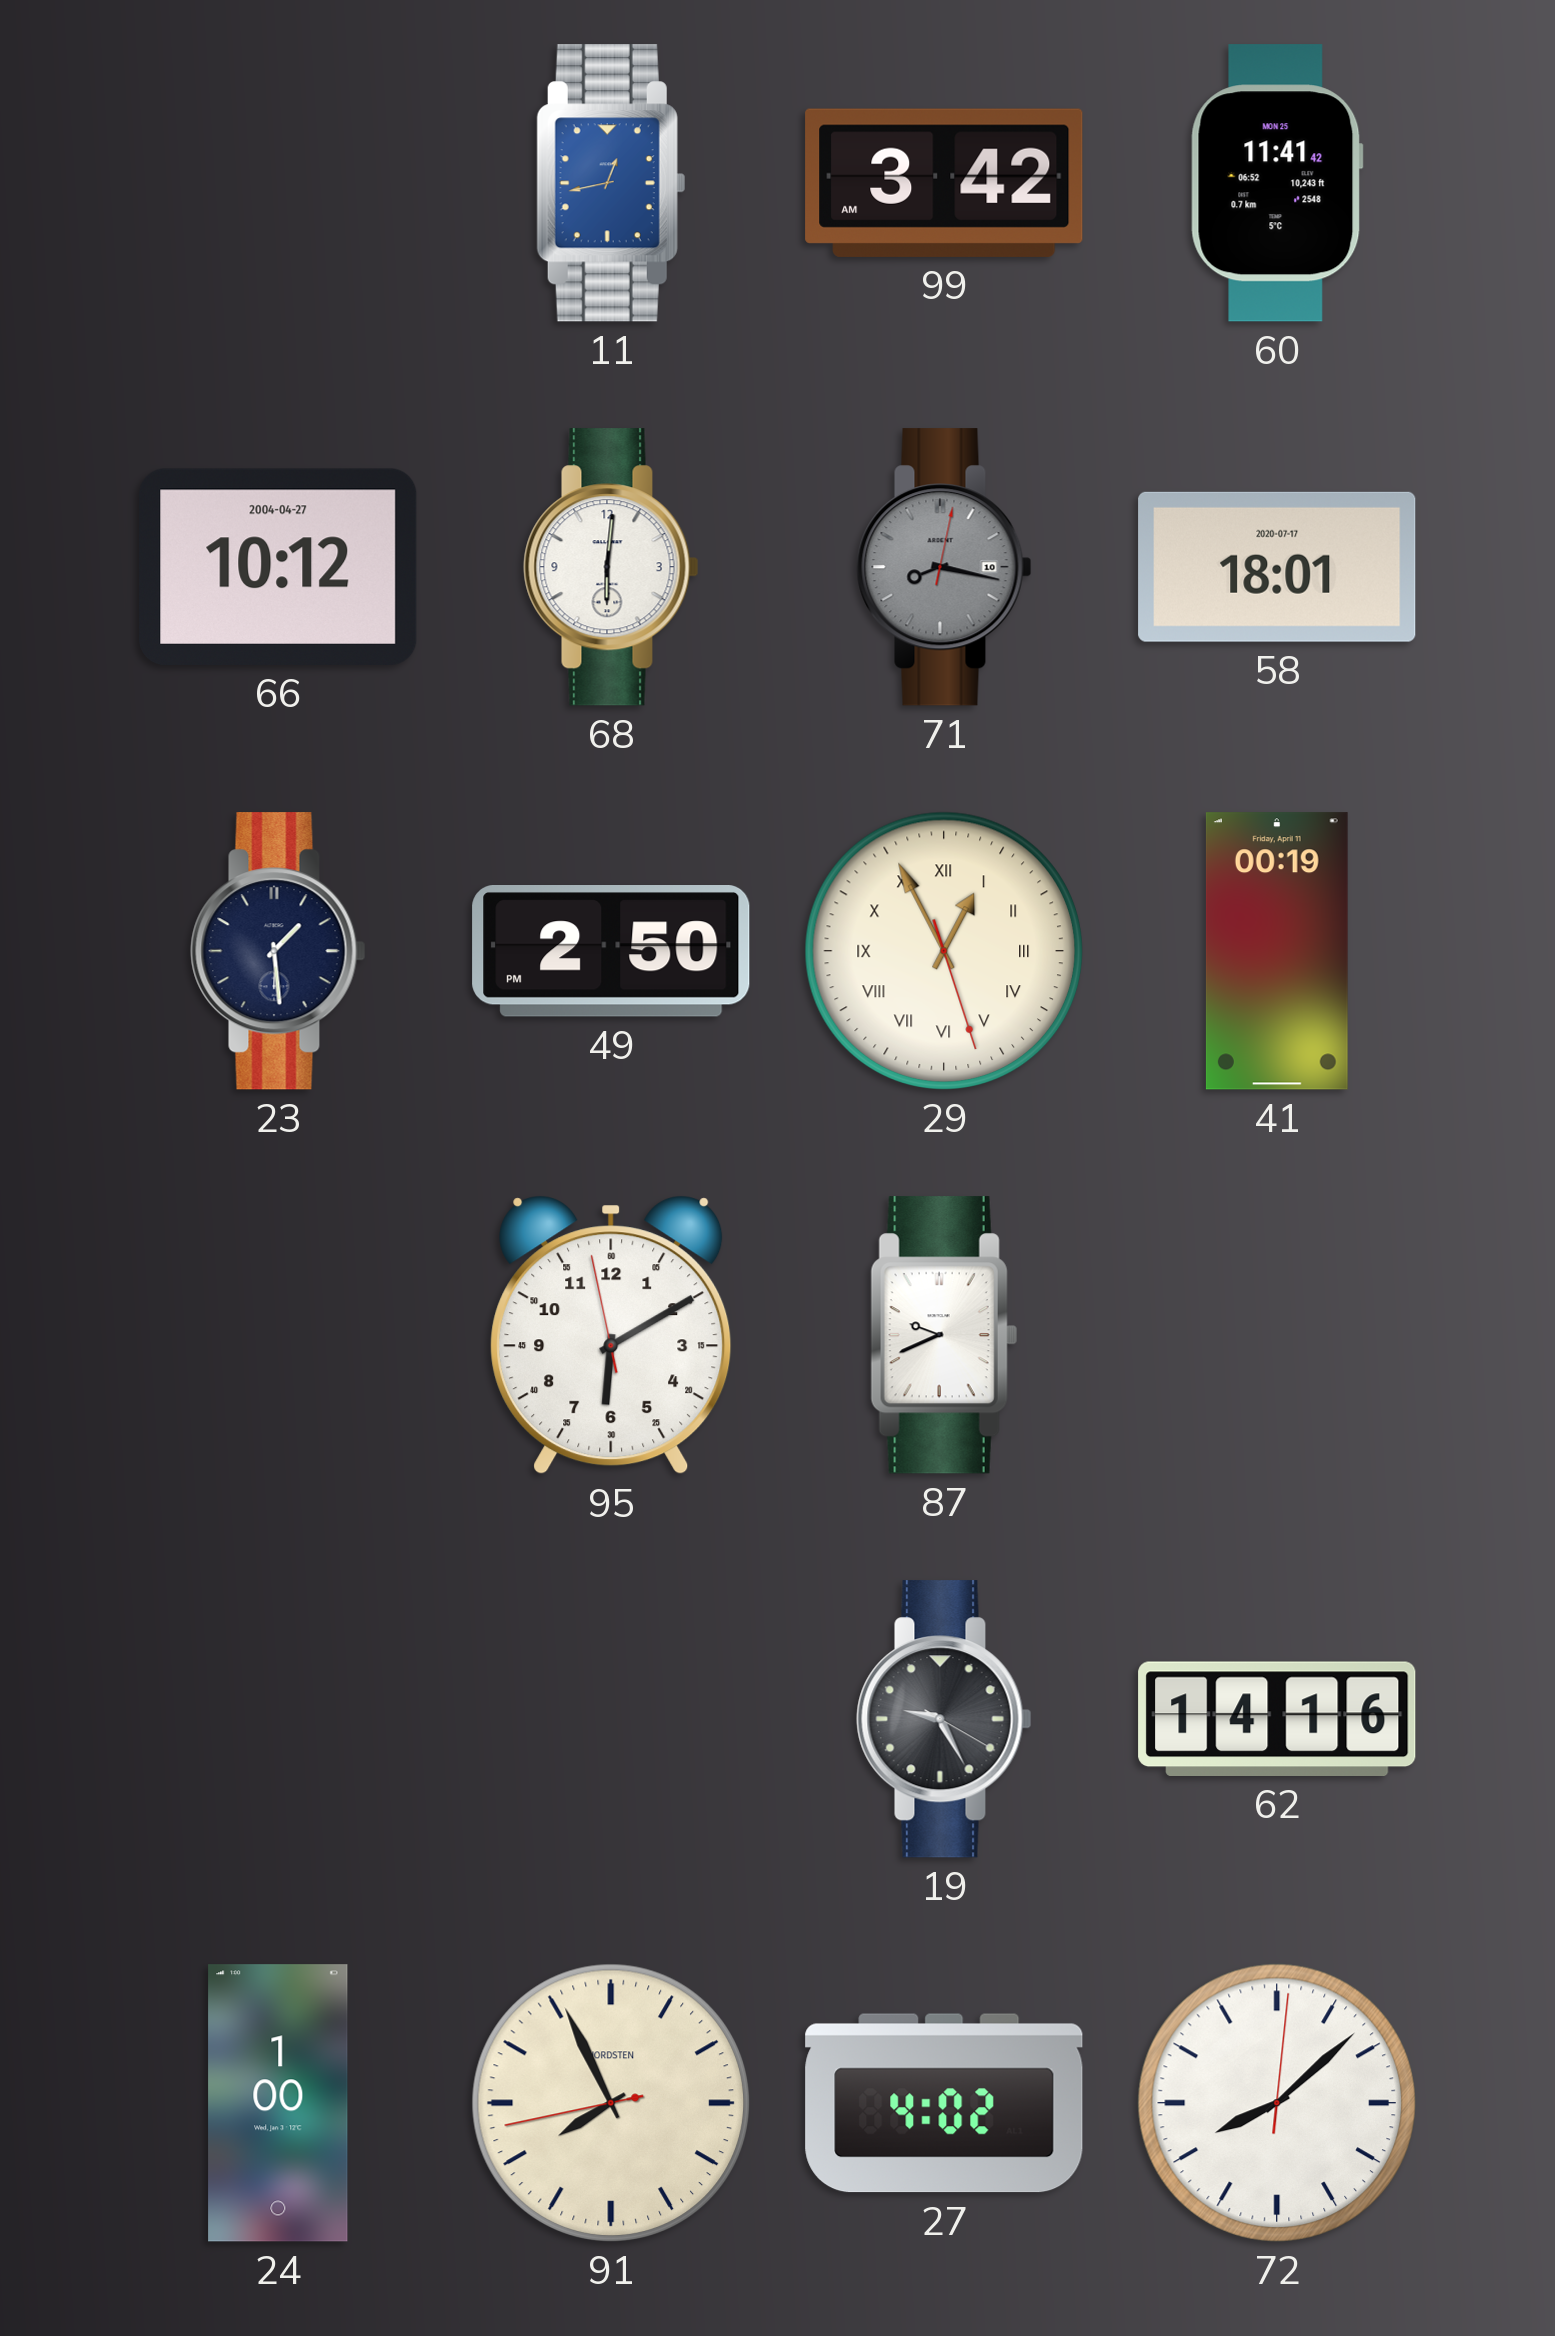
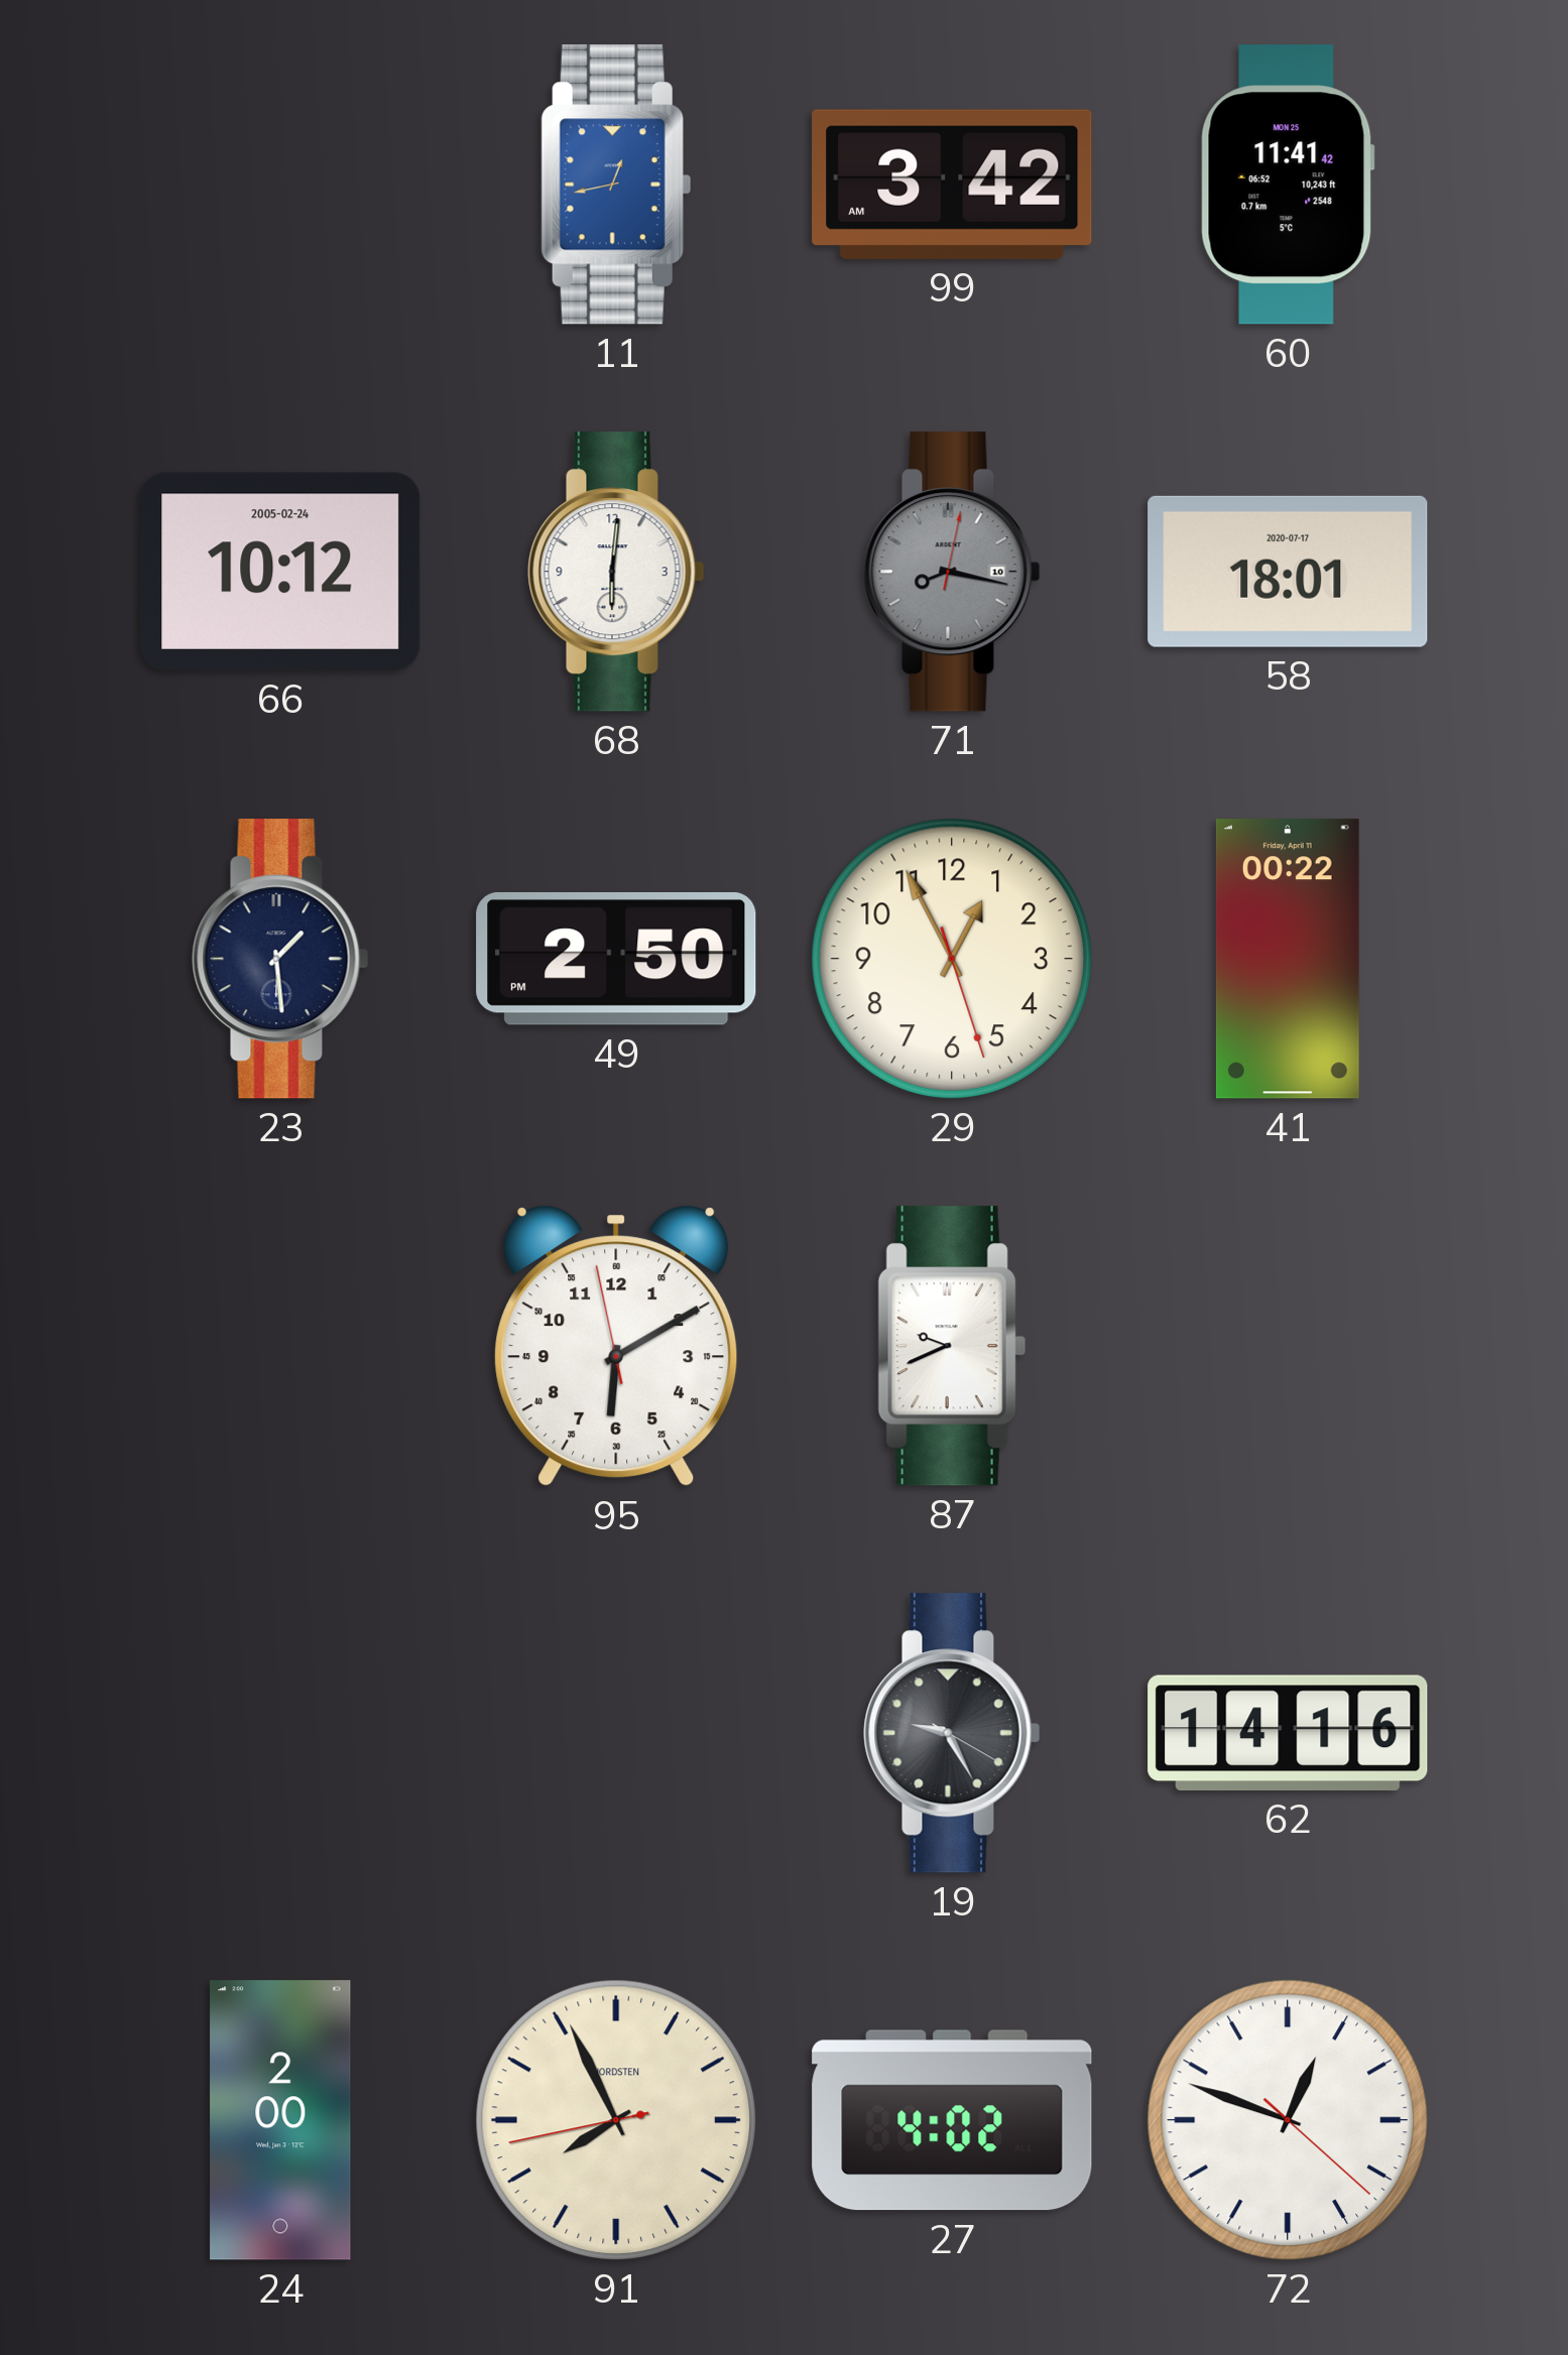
66 date: 2004-04-27 -> 2005-02-24
29 numerals: Roman -> Arabic
41: 00:19 -> 00:22
24: 1:00 -> 2:00
72: 8:08 -> 12:48
